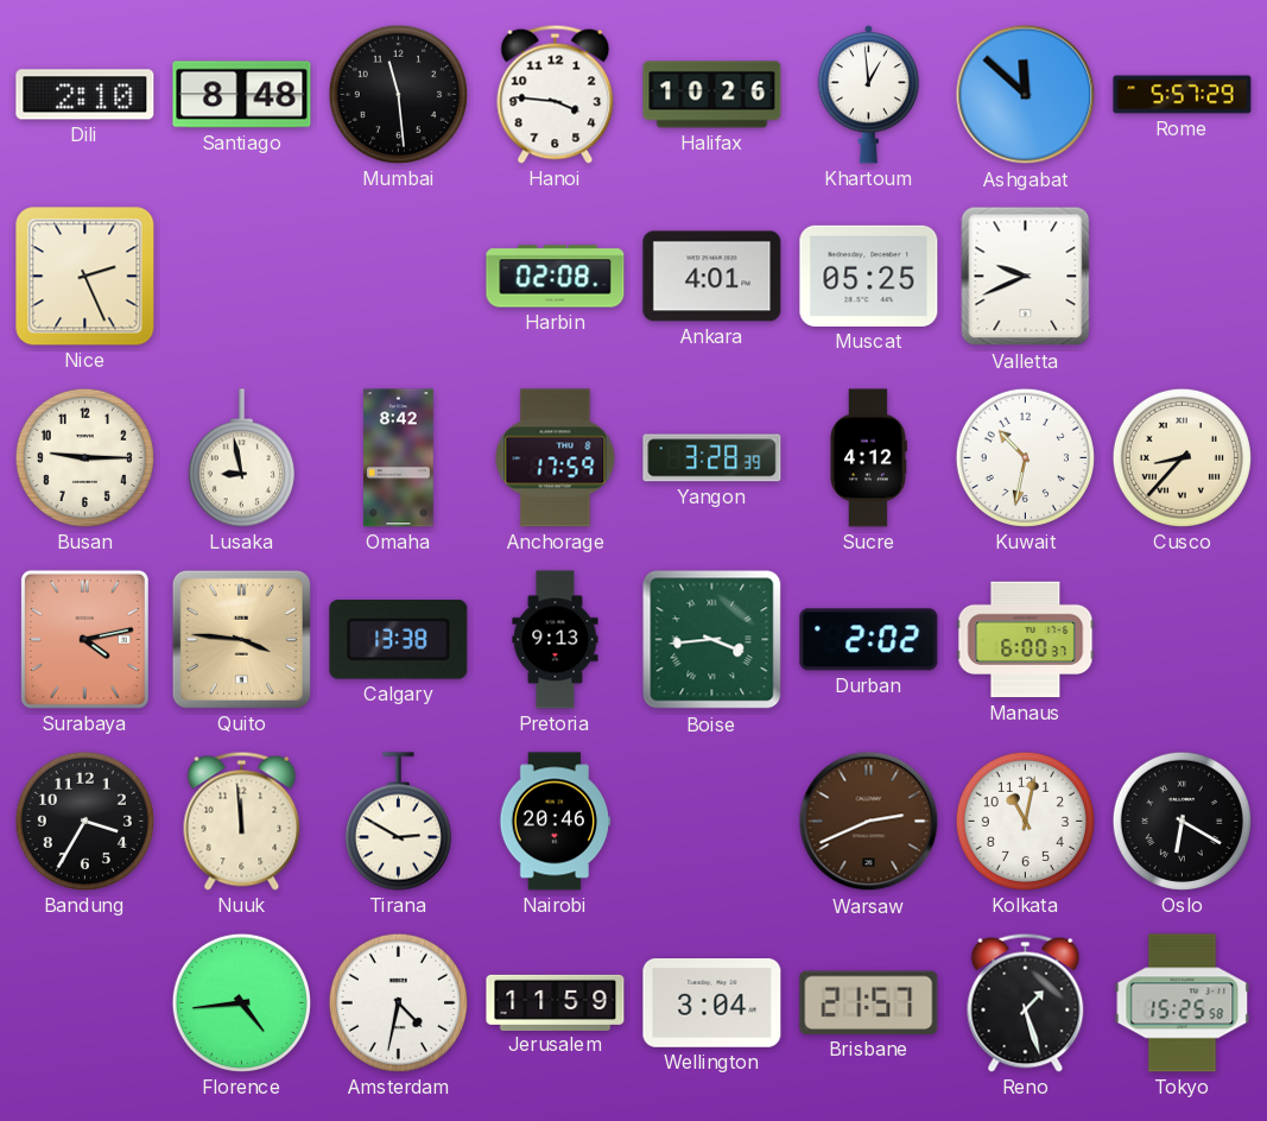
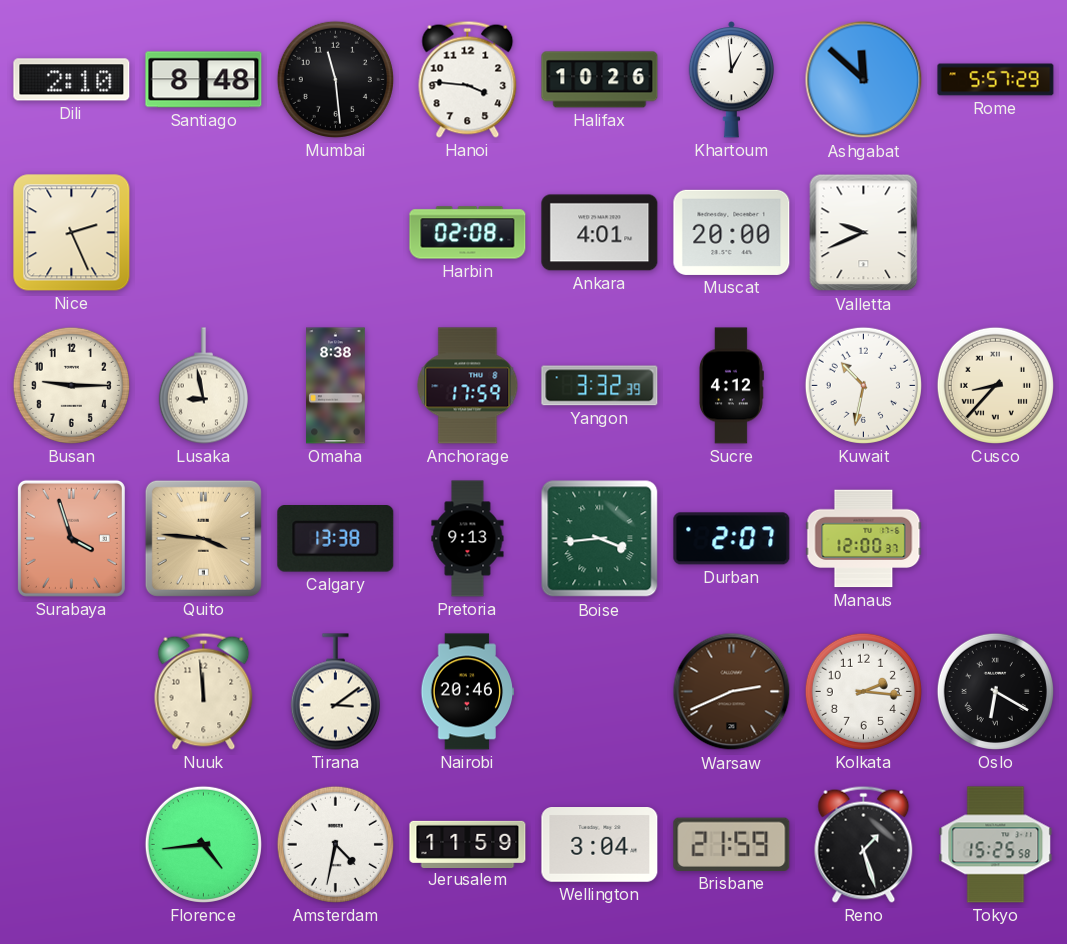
Muscat: 05:25 -> 20:00
Omaha: 8:42 -> 8:38
Yangon: 3:28 -> 3:32
Surabaya: 4:13 -> 3:57
Durban: 2:02 -> 2:07
Manaus: 6:00 -> 12:00
Bandung: 3:35 -> none
Tirana: 2:50 -> 3:09
Kolkata: 11:02 -> 2:16
Brisbane: 21:57 -> 21:59
